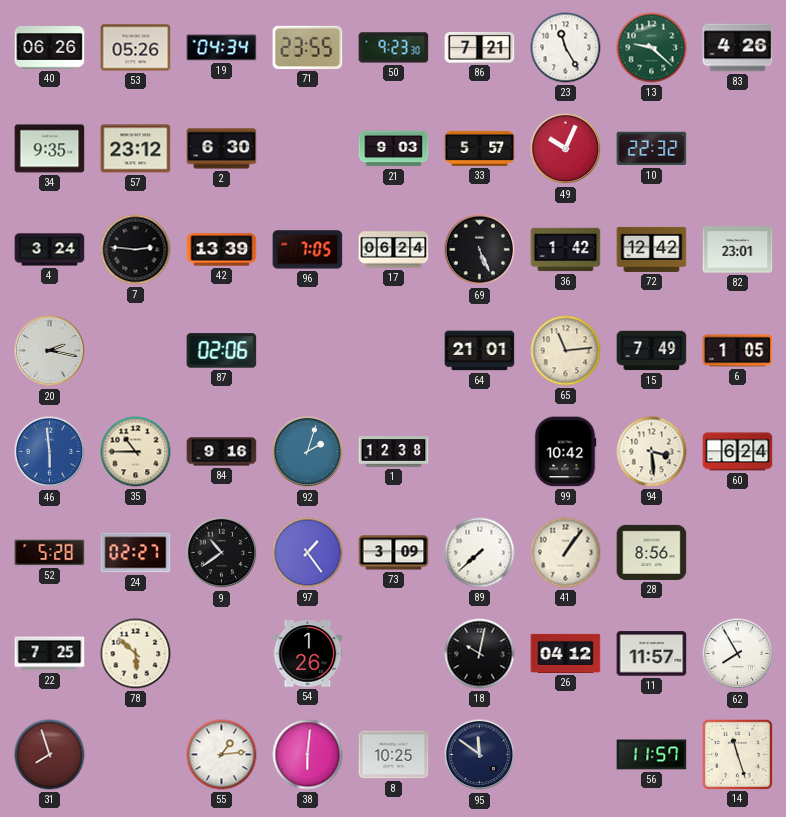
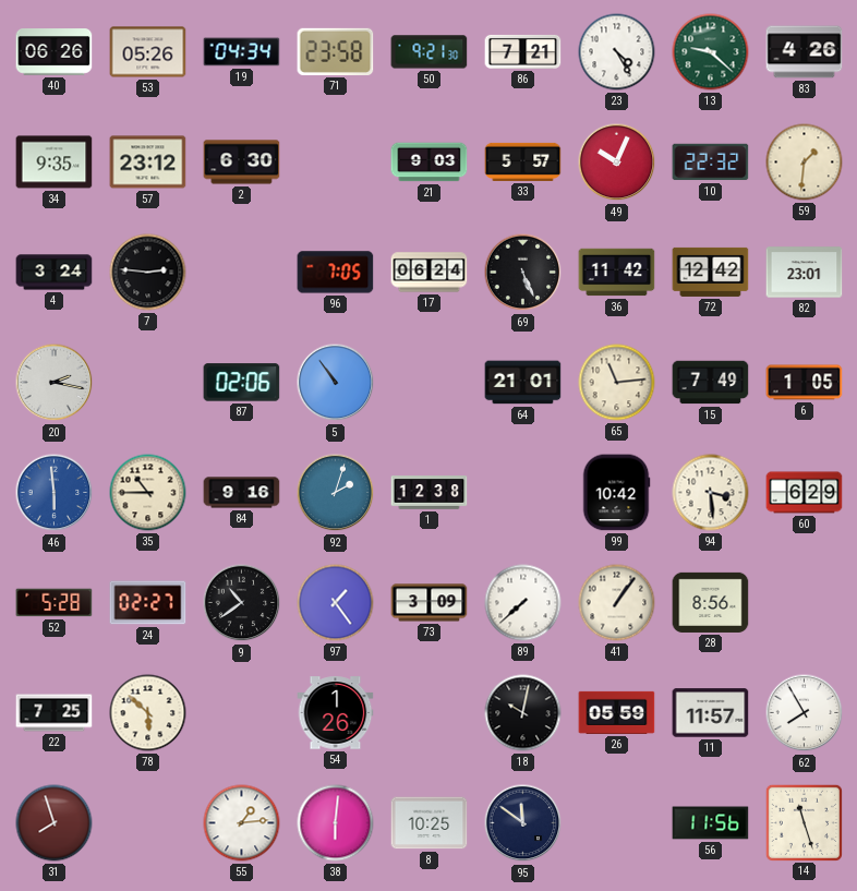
71: 23:55 -> 23:58
50: 9:23 -> 9:21
23: 11:25 -> 4:25
59: none -> 1:31
42: 13:39 -> none
36: 1:42 -> 11:42
5: none -> 10:54
60: 6:24 -> 6:29
26: 04:12 -> 05:59
56: 11:57 -> 11:56
